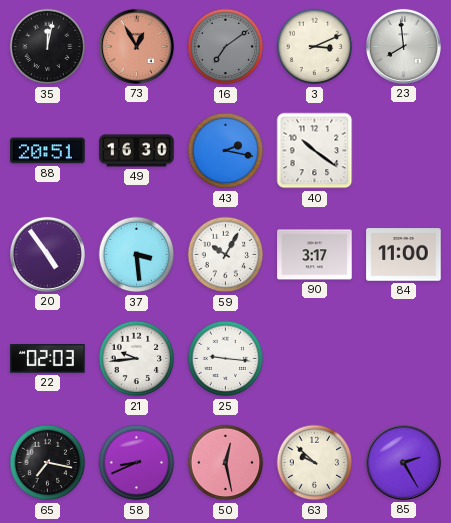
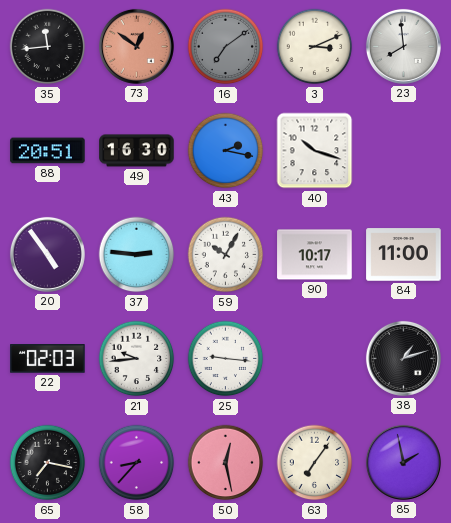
35: 12:02 -> 11:44
73: 12:55 -> 12:51
40: 10:21 -> 10:18
37: 3:29 -> 2:46
90: 3:17 -> 10:17
38: none -> 1:12
58: 8:41 -> 8:37
63: 9:52 -> 7:06
85: 2:25 -> 1:58
